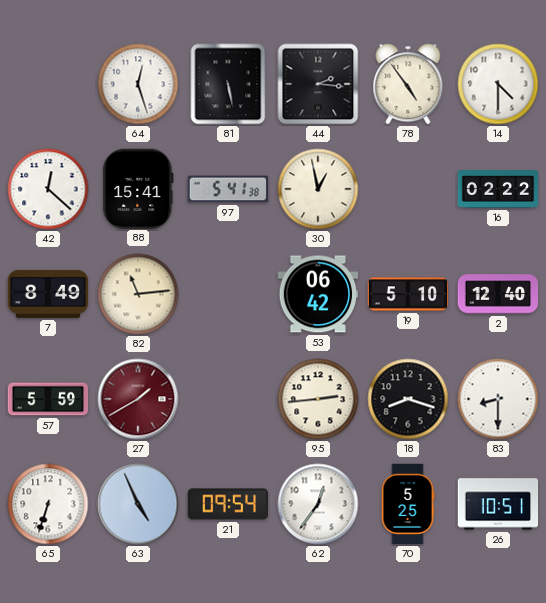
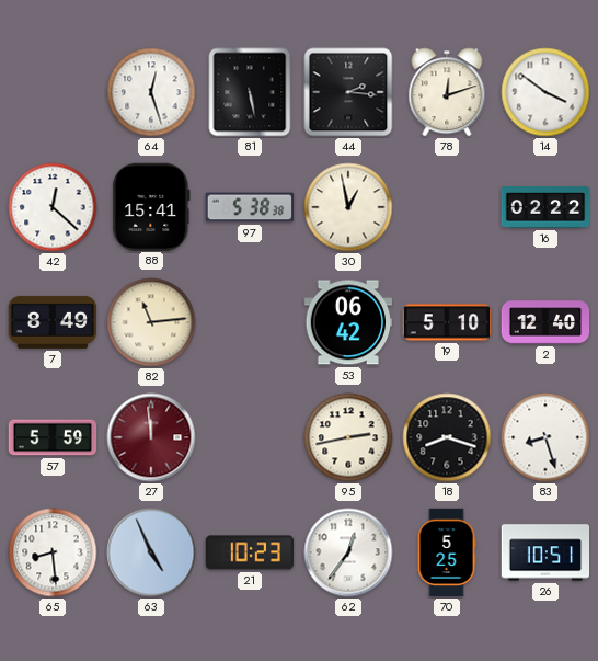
78: 4:54 -> 12:12
14: 4:30 -> 3:51
97: 5:41 -> 5:38
27: 1:40 -> 11:59
95: 2:44 -> 2:43
83: 8:30 -> 8:27
65: 6:33 -> 8:29
21: 09:54 -> 10:23
